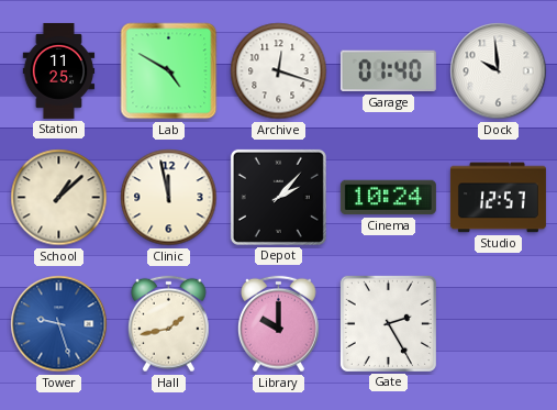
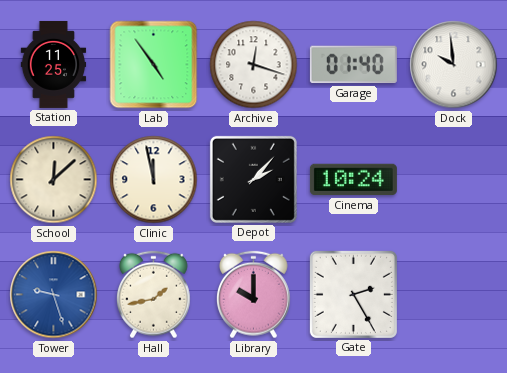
Lab: 4:50 -> 4:54
School: 1:08 -> 12:08
Studio: 12:57 -> none
